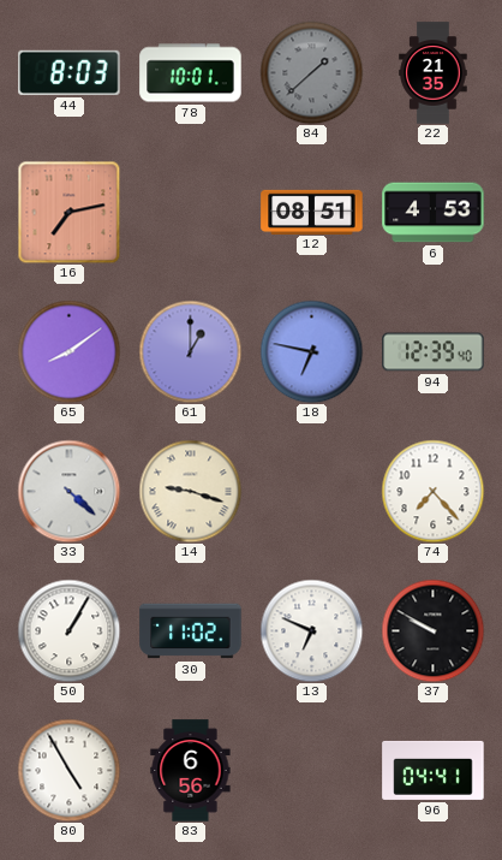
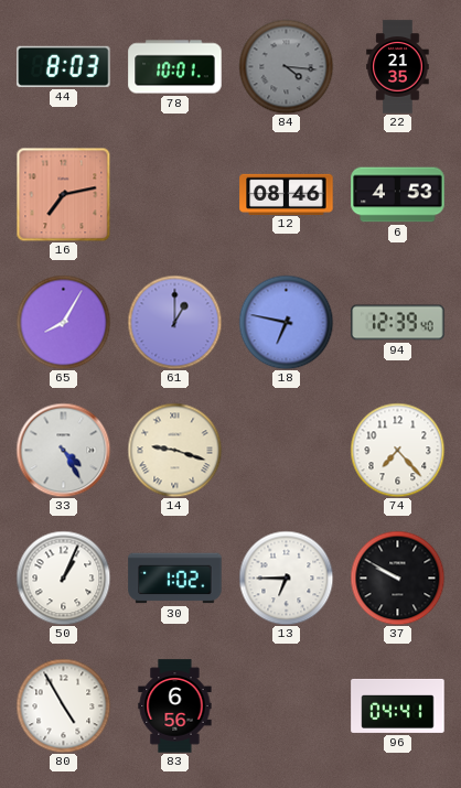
84: 1:38 -> 4:16
12: 08:51 -> 08:46
65: 8:09 -> 8:05
33: 4:22 -> 4:25
50: 1:05 -> 1:04
30: 11:02 -> 1:02
13: 6:49 -> 6:45
